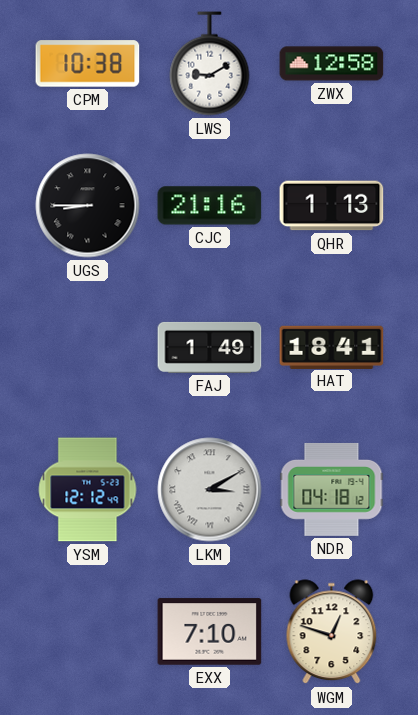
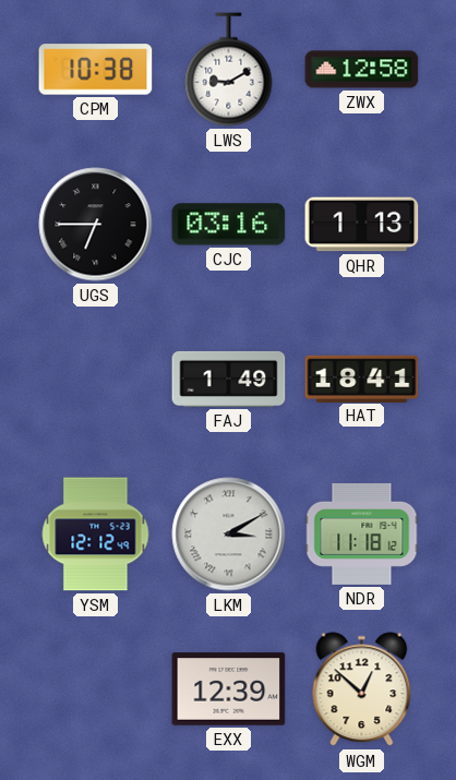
UGS: 8:45 -> 6:45
CJC: 21:16 -> 03:16
NDR: 04:18 -> 11:18
EXX: 7:10 -> 12:39
WGM: 12:48 -> 12:52
